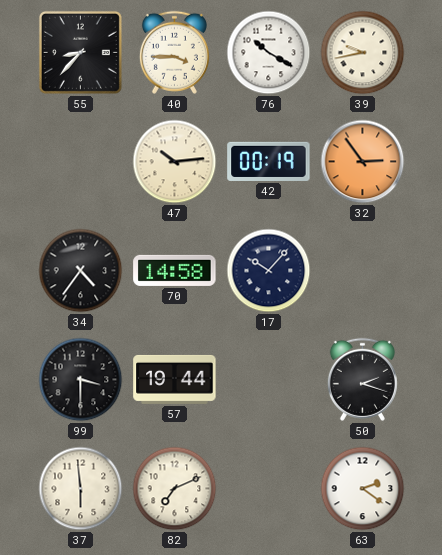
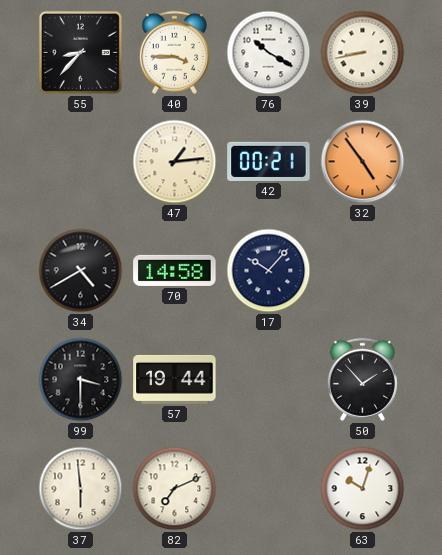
39: 9:43 -> 8:43
47: 10:14 -> 1:14
42: 00:19 -> 00:21
32: 2:54 -> 4:54
34: 4:36 -> 4:40
50: 2:18 -> 1:53
63: 2:21 -> 10:03
